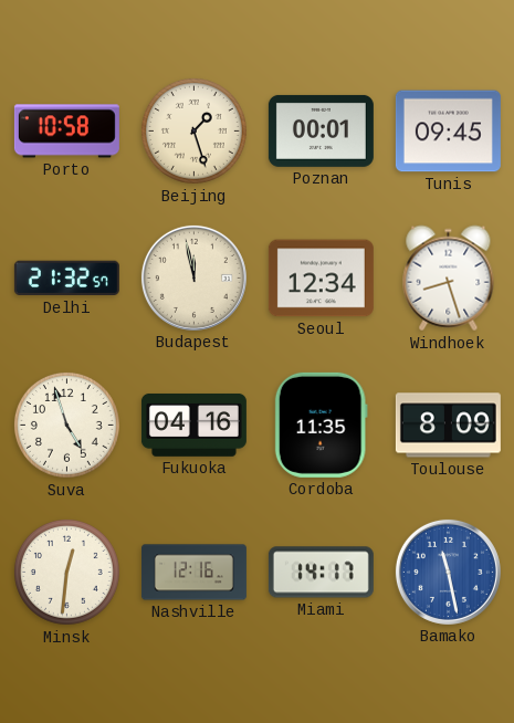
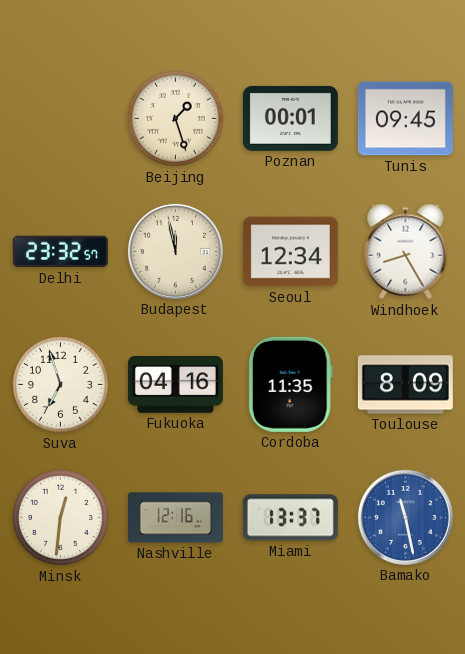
Porto: 10:58 -> none
Delhi: 21:32 -> 23:32
Windhoek: 8:27 -> 8:25
Suva: 4:57 -> 6:57
Miami: 14:17 -> 13:37
